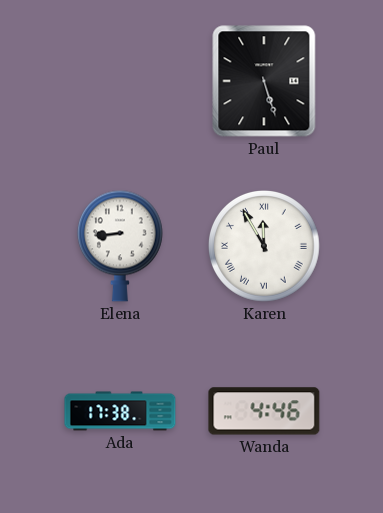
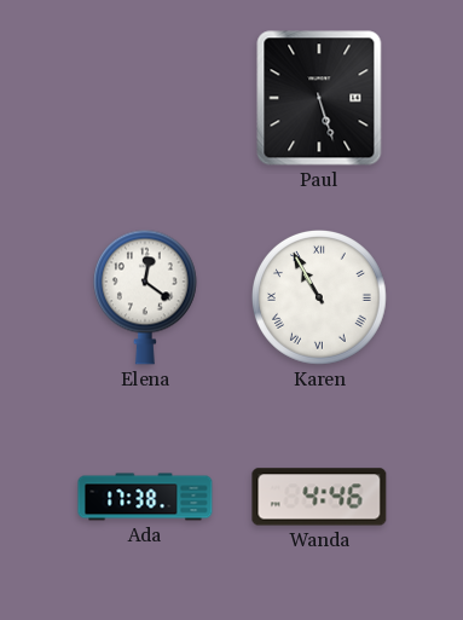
Elena: 8:44 -> 12:21
Karen: 11:55 -> 10:55
